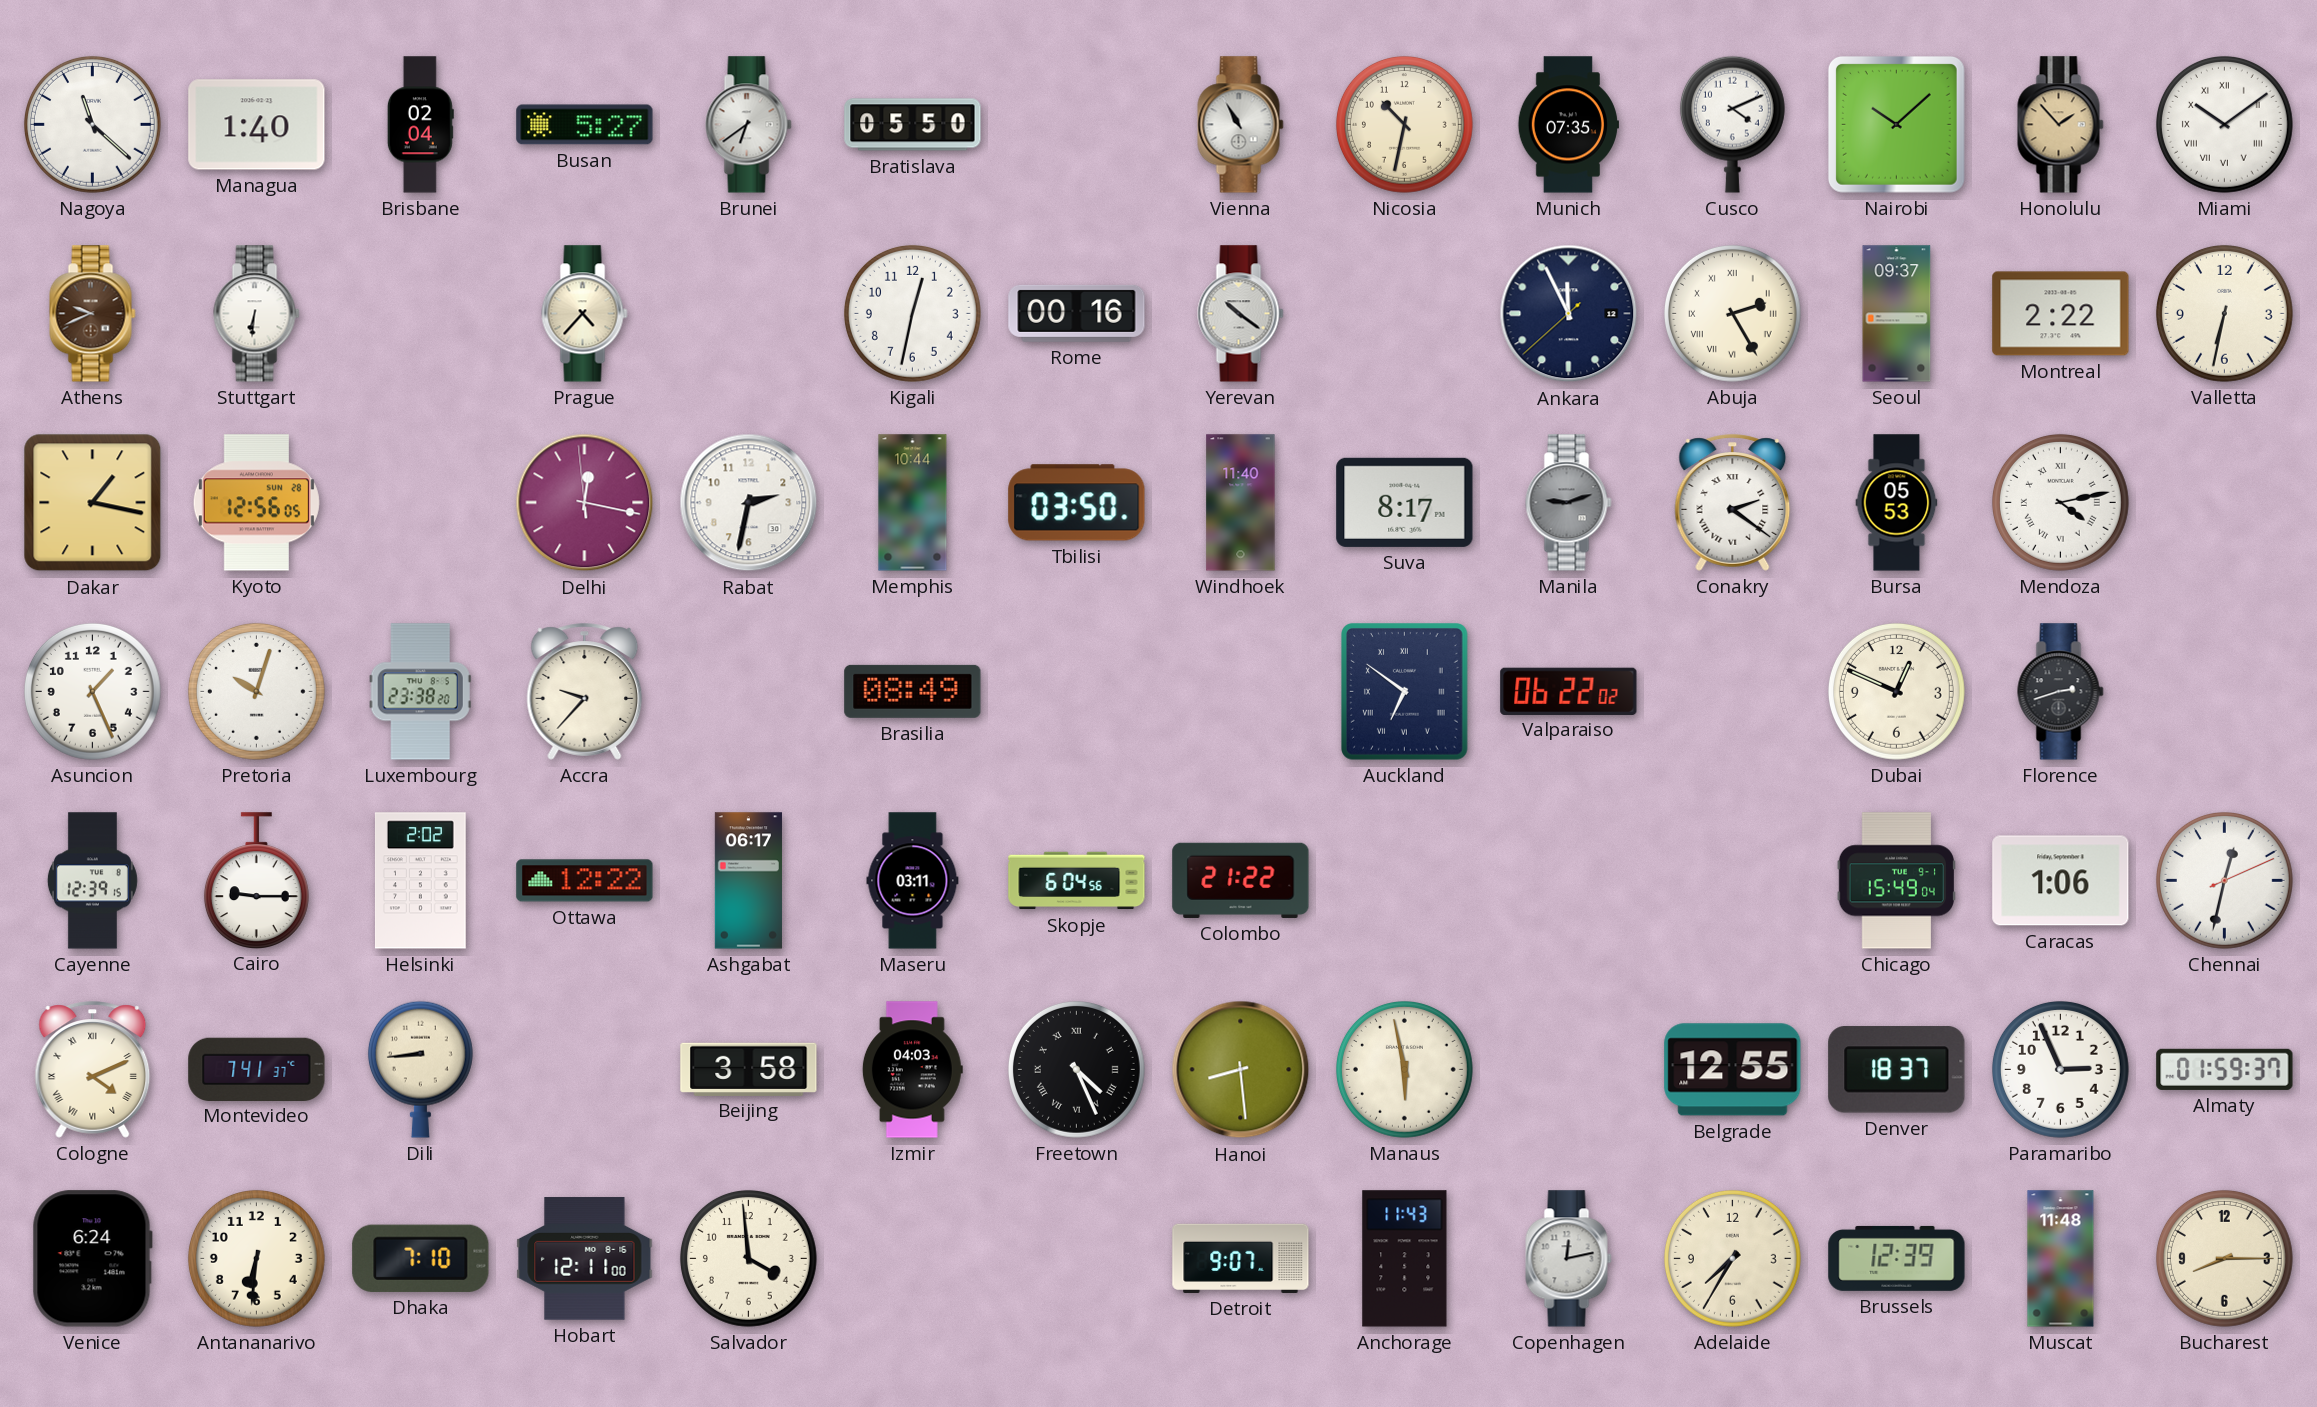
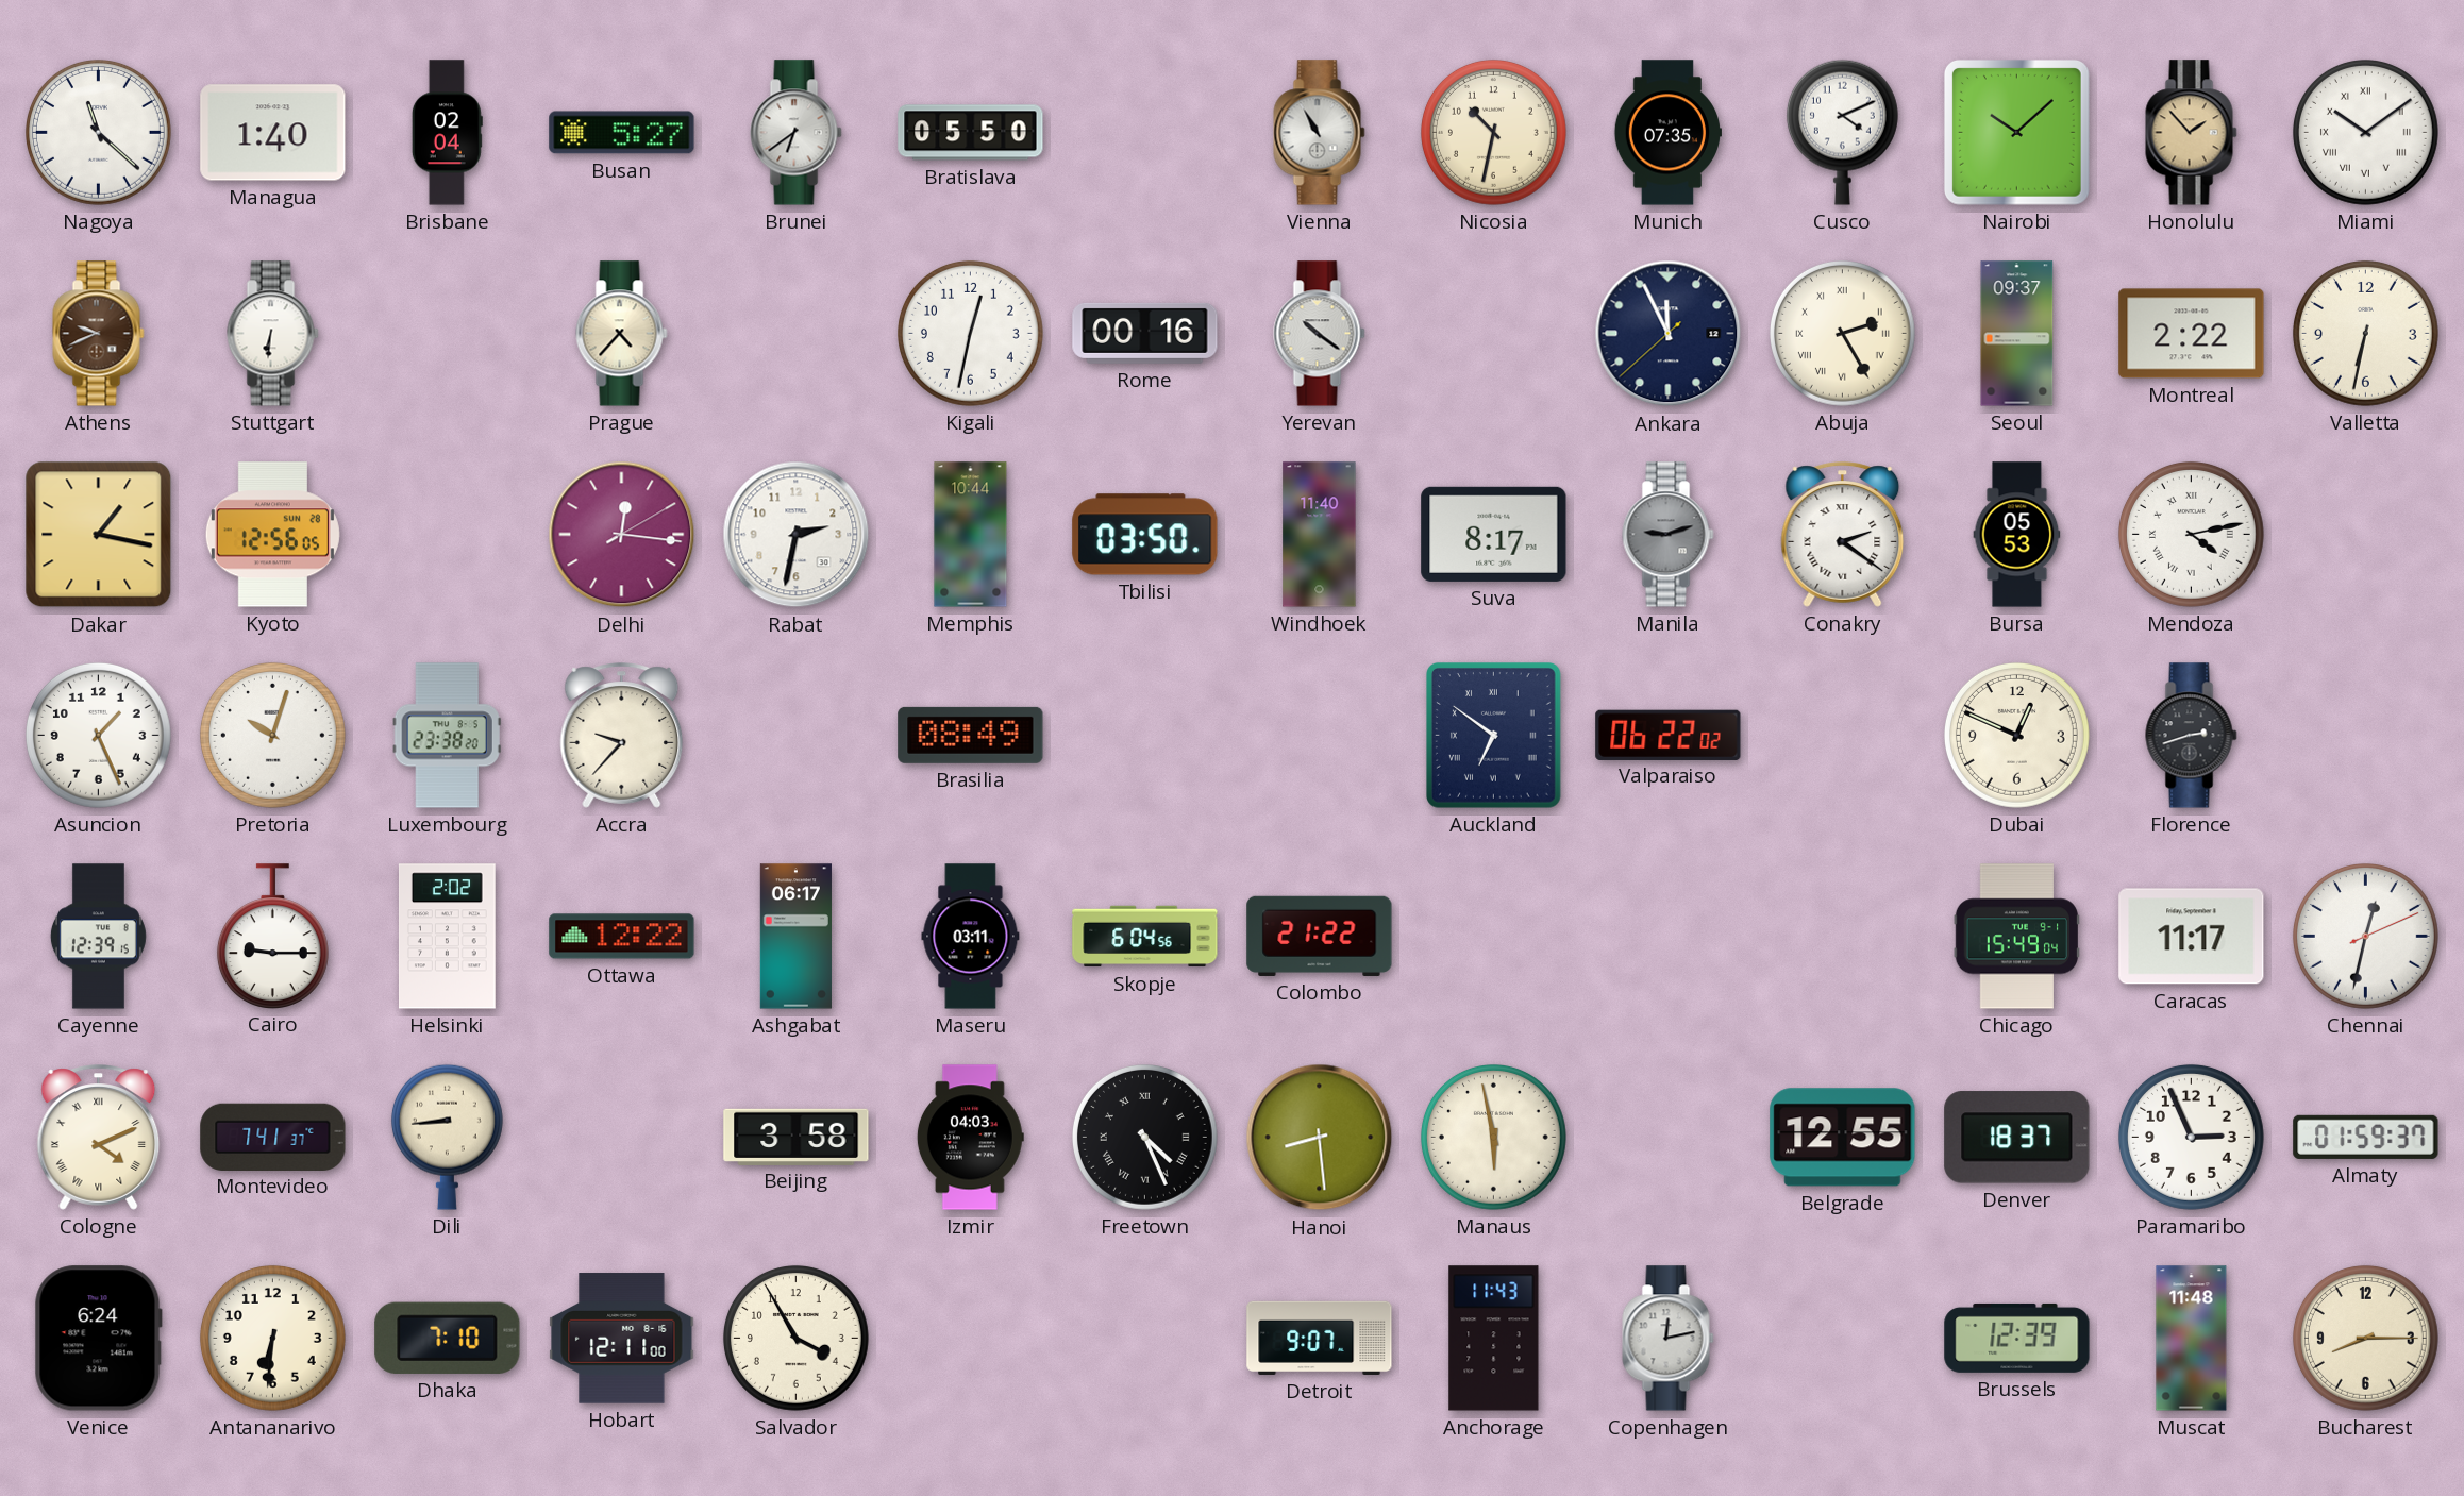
Delhi: 12:16:59 -> 12:16:10
Caracas: 1:06 -> 11:17
Salvador: 3:59 -> 3:55
Adelaide: 7:35 -> none
